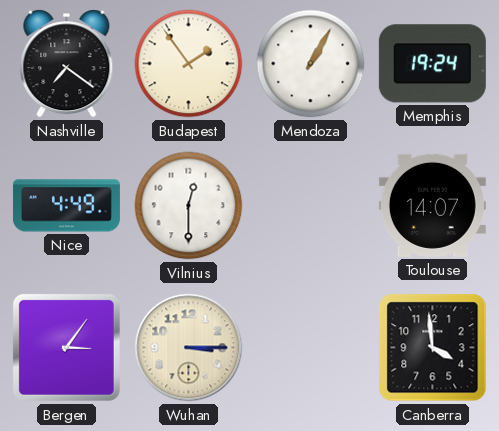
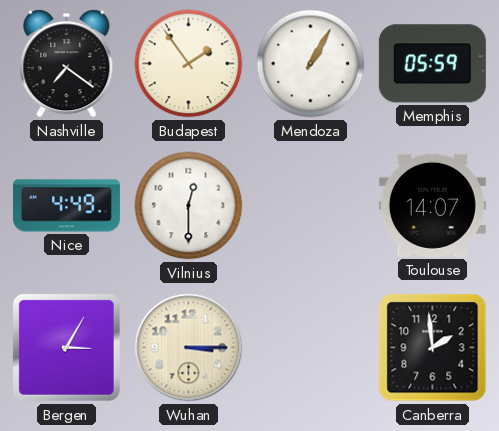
Memphis: 19:24 -> 05:59
Bergen: 3:06 -> 3:05
Canberra: 3:59 -> 1:59
